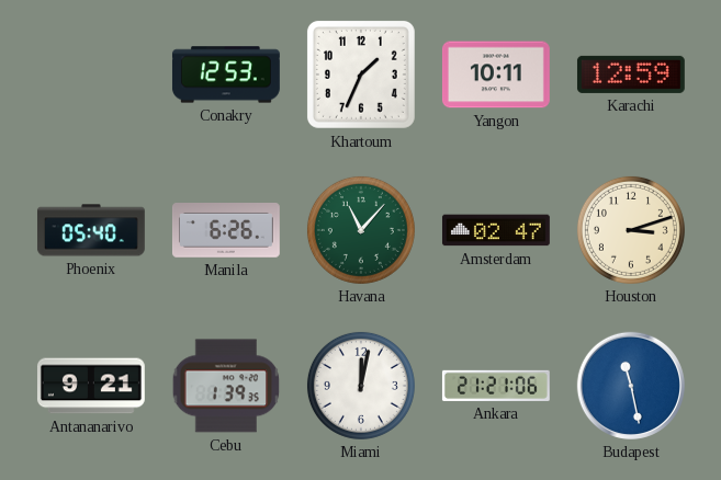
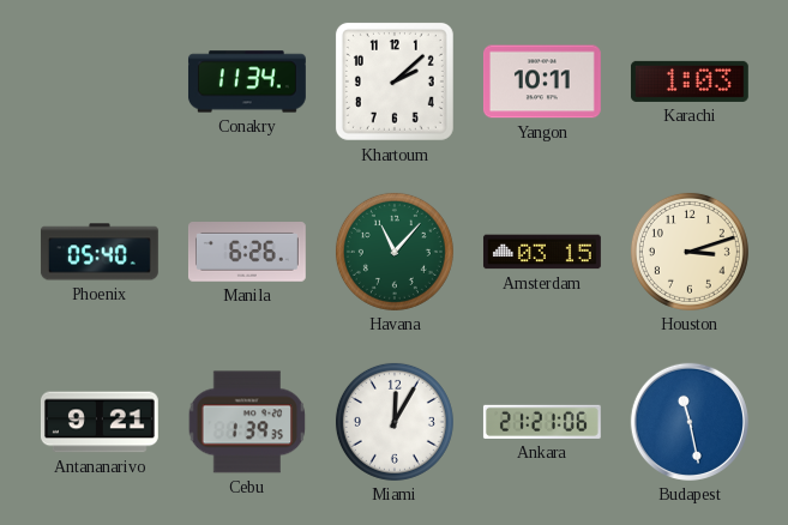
Conakry: 12:53 -> 11:34
Khartoum: 1:34 -> 2:08
Karachi: 12:59 -> 1:03
Amsterdam: 02:47 -> 03:15
Miami: 12:02 -> 12:05
